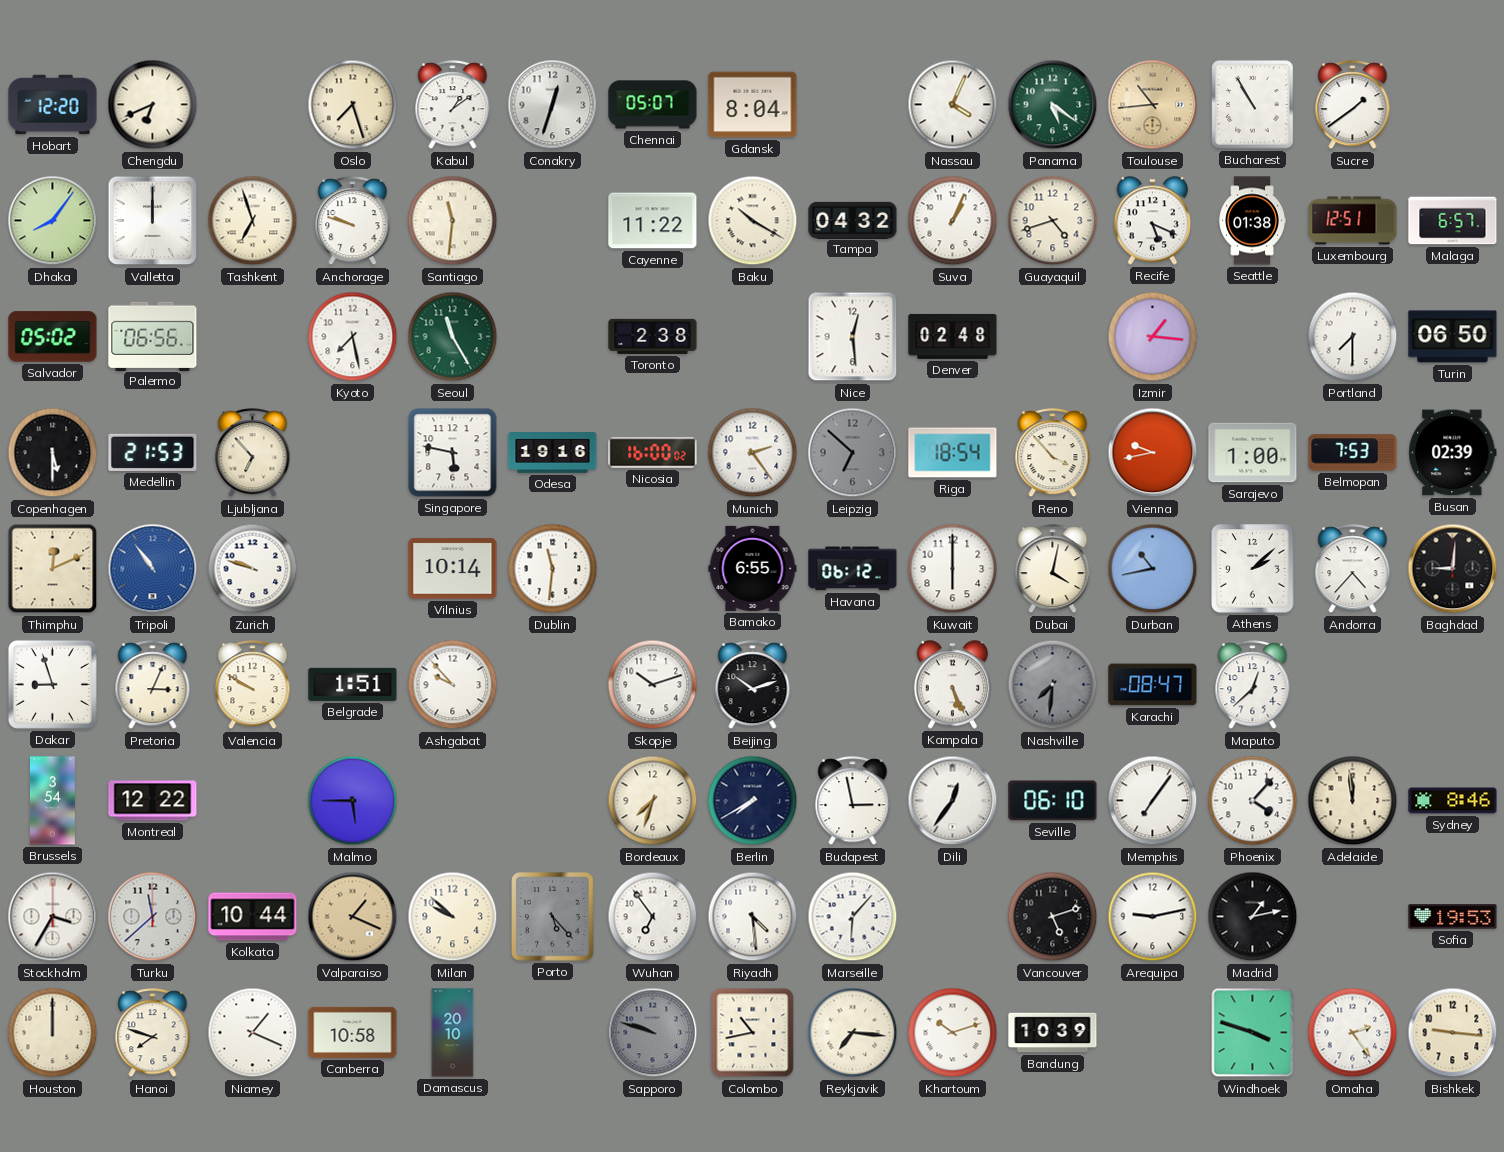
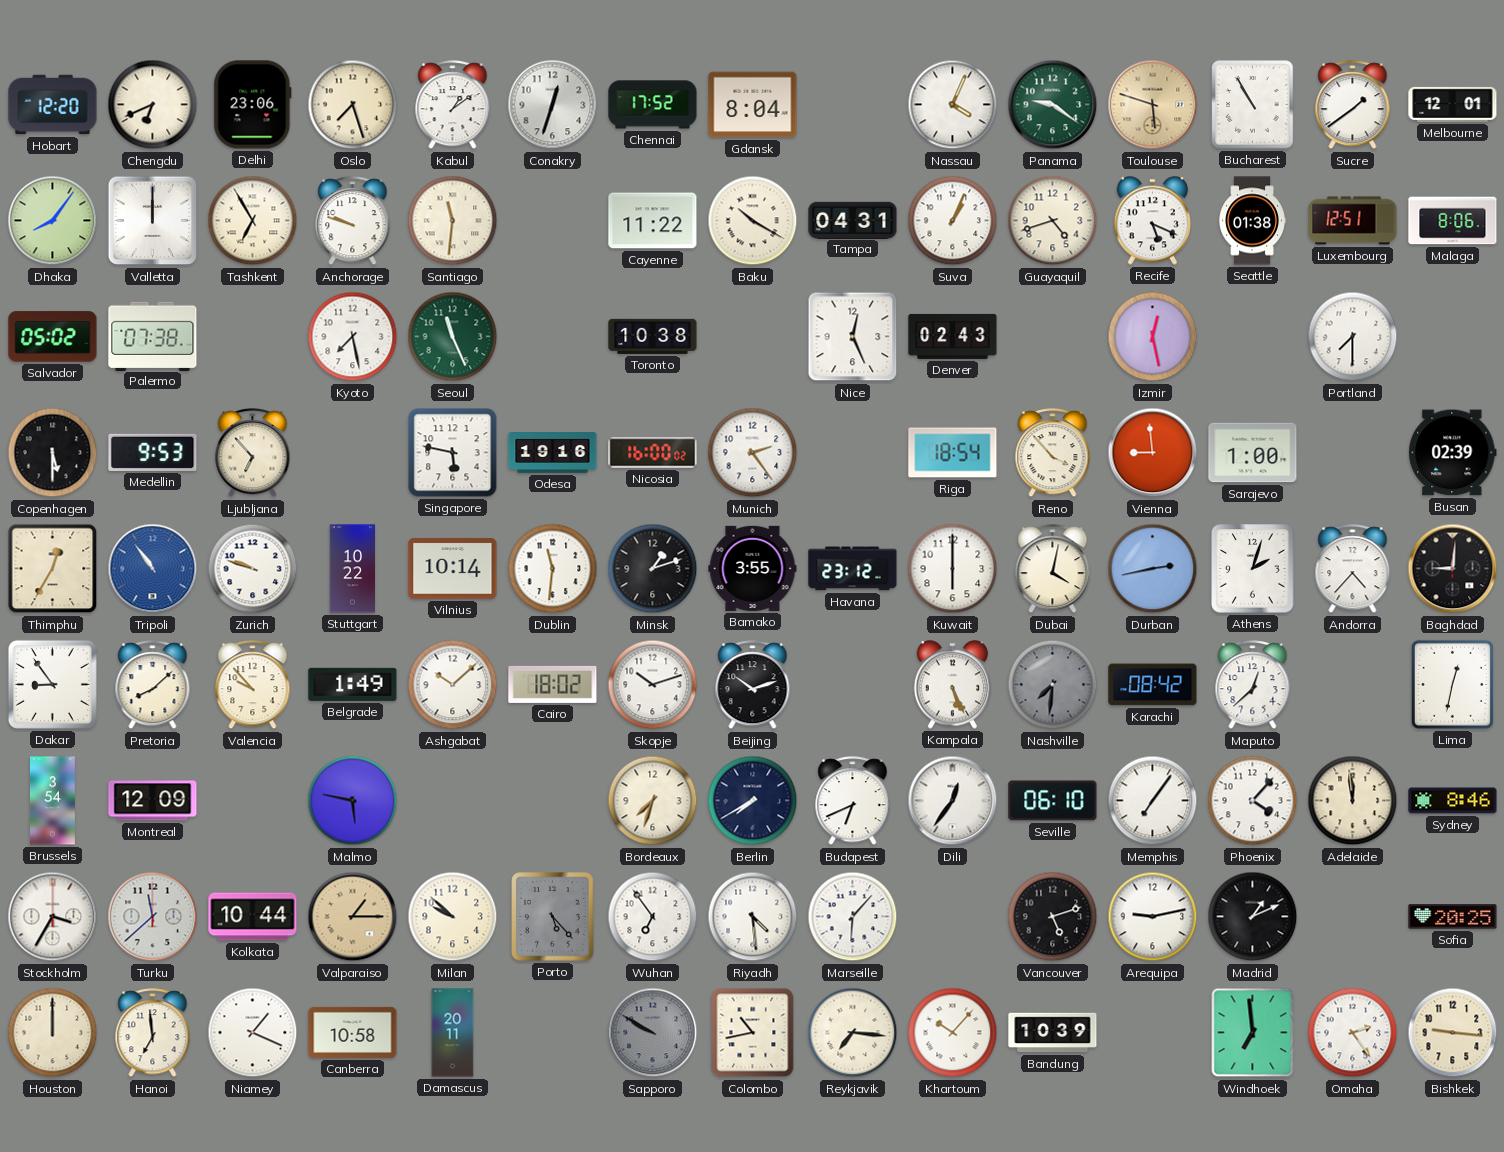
Delhi: none -> 23:06
Chennai: 05:07 -> 17:52
Panama: 5:21 -> 9:21
Toulouse: 10:44 -> 5:48
Melbourne: none -> 12:01
Tashkent: 6:57 -> 6:55
Tampa: 04:32 -> 04:31
Malaga: 6:57 -> 8:06
Palermo: 06:56 -> 07:38
Seoul: 11:25 -> 11:26
Toronto: 2:38 -> 10:38
Nice: 12:29 -> 12:26
Denver: 02:48 -> 02:43
Izmir: 1:16 -> 12:28
Turin: 06:50 -> none
Medellin: 21:53 -> 9:53
Leipzig: 6:52 -> none
Vienna: 9:43 -> 8:59
Belmopan: 7:53 -> none
Thimphu: 12:11 -> 12:35
Stuttgart: none -> 10:22
Minsk: none -> 1:12
Bamako: 6:55 -> 3:55
Havana: 06:12 -> 23:12
Durban: 10:43 -> 2:43
Athens: 2:08 -> 2:03
Dakar: 8:57 -> 8:54
Pretoria: 3:04 -> 8:08
Valencia: 9:50 -> 9:53
Belgrade: 1:51 -> 1:49
Ashgabat: 9:53 -> 10:08
Cairo: none -> 18:02
Karachi: 08:47 -> 08:42
Lima: none -> 12:32
Montreal: 12:22 -> 12:09
Malmo: 5:45 -> 5:47
Budapest: 2:58 -> 6:41
Valparaiso: 1:19 -> 1:15
Madrid: 1:13 -> 1:11
Sofia: 19:53 -> 20:25
Hanoi: 7:48 -> 6:59
Damascus: 20:10 -> 20:11
Sapporo: 9:48 -> 9:50
Khartoum: 10:12 -> 10:07
Windhoek: 3:48 -> 6:59
